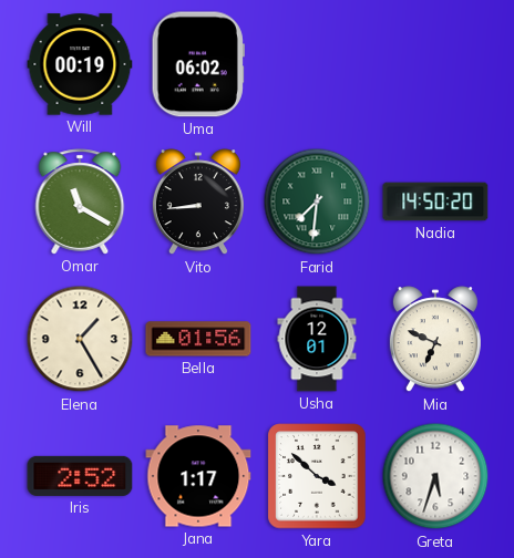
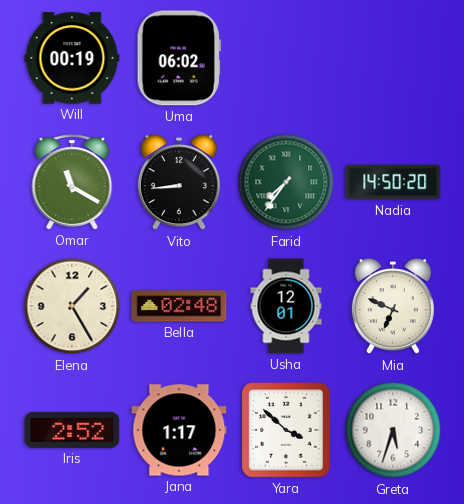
Farid: 7:31 -> 7:36
Bella: 01:56 -> 02:48
